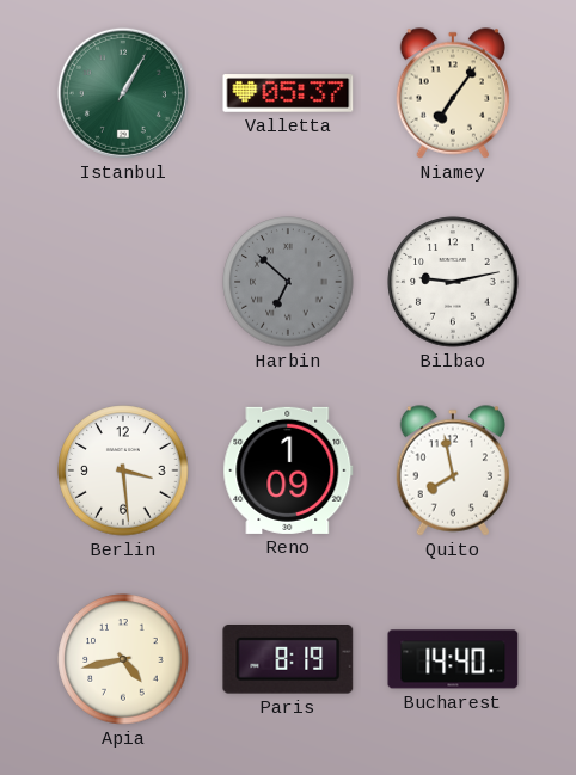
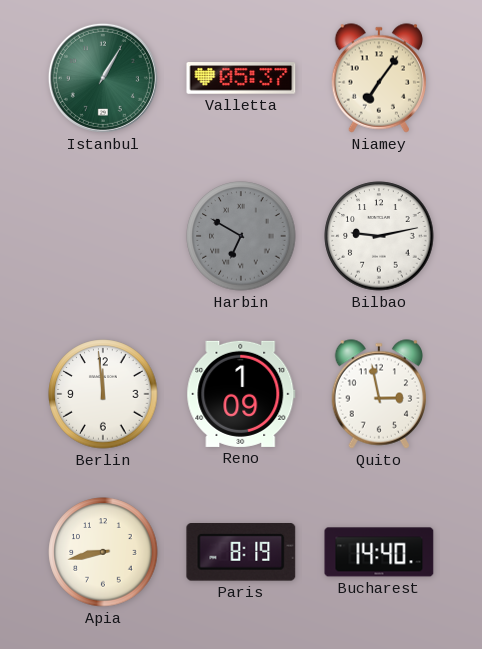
Harbin: 6:52 -> 6:50
Berlin: 3:29 -> 11:59
Quito: 7:58 -> 2:58
Apia: 4:43 -> 8:43
